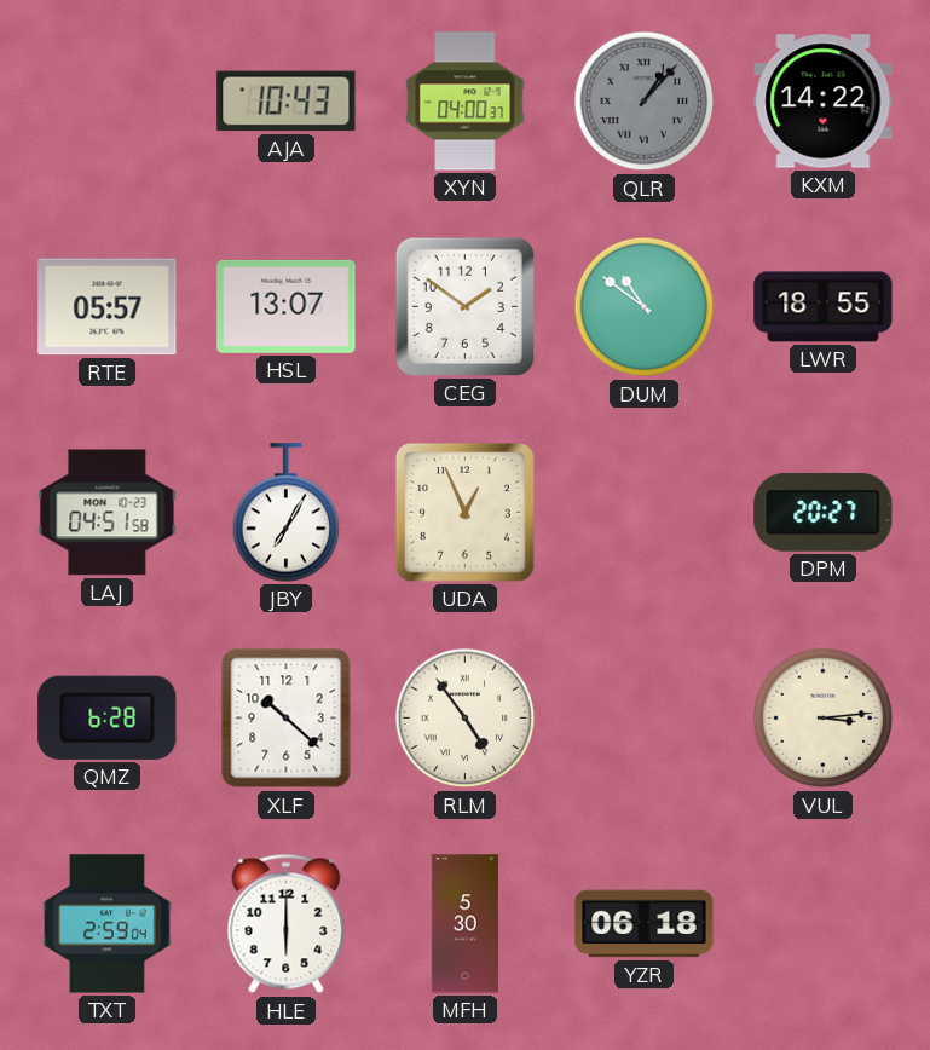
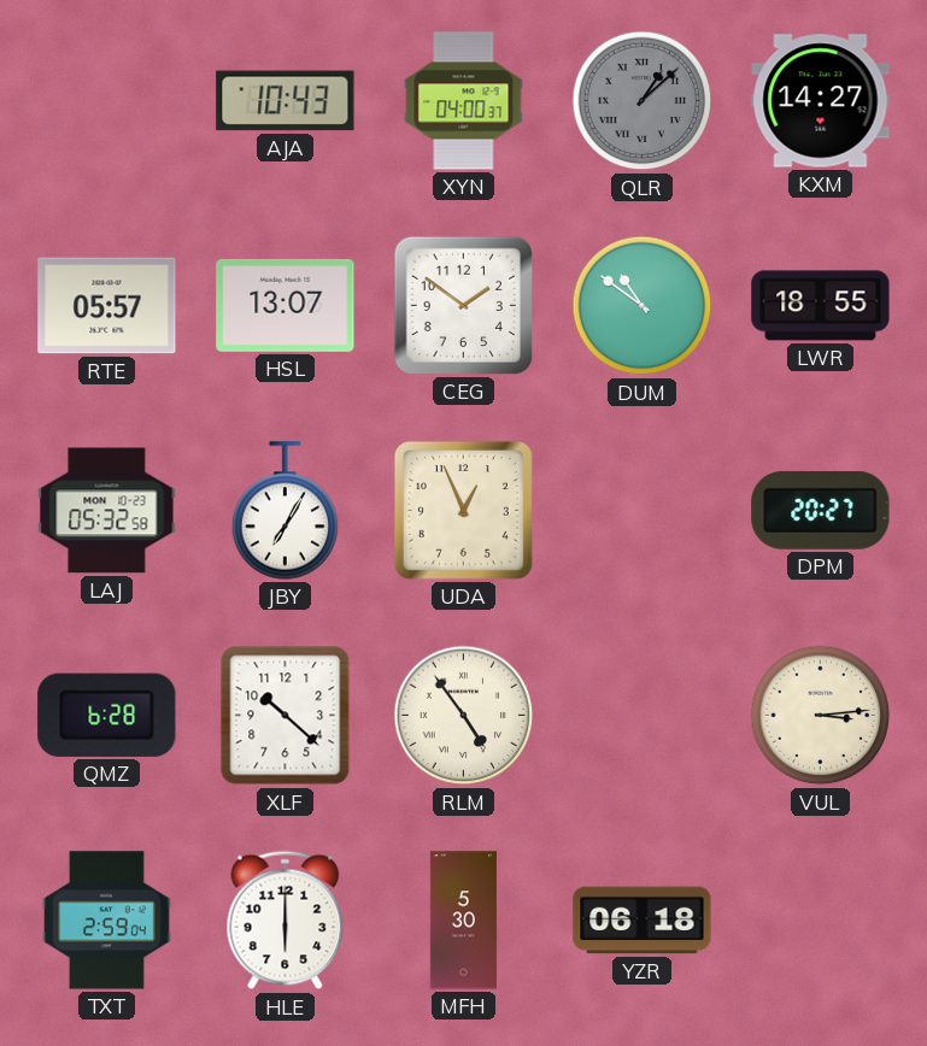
QLR: 1:07 -> 1:08
KXM: 14:22 -> 14:27
LAJ: 04:51 -> 05:32
